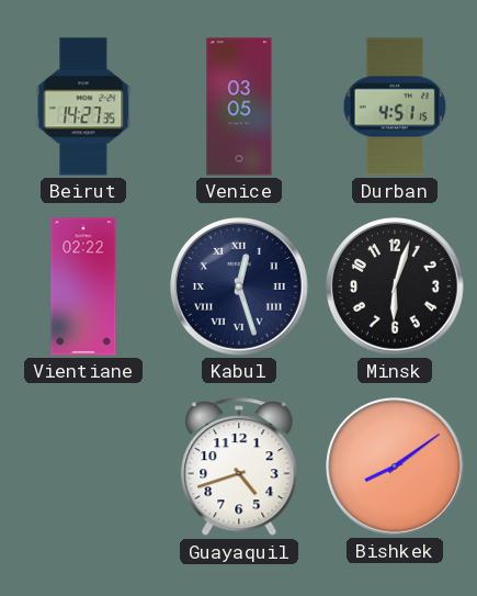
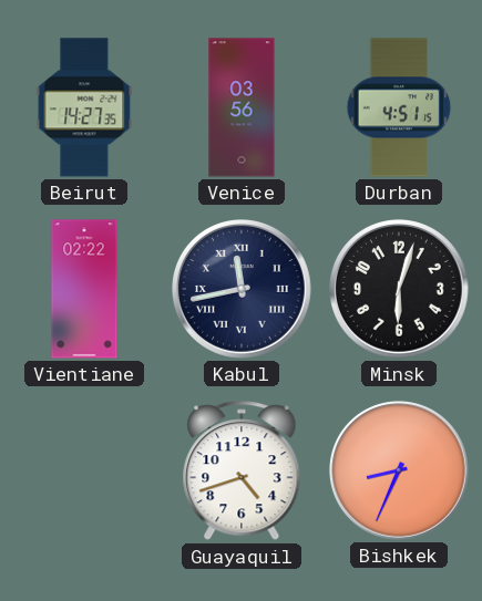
Venice: 03:05 -> 03:56
Kabul: 12:27 -> 11:43
Bishkek: 8:09 -> 8:34
